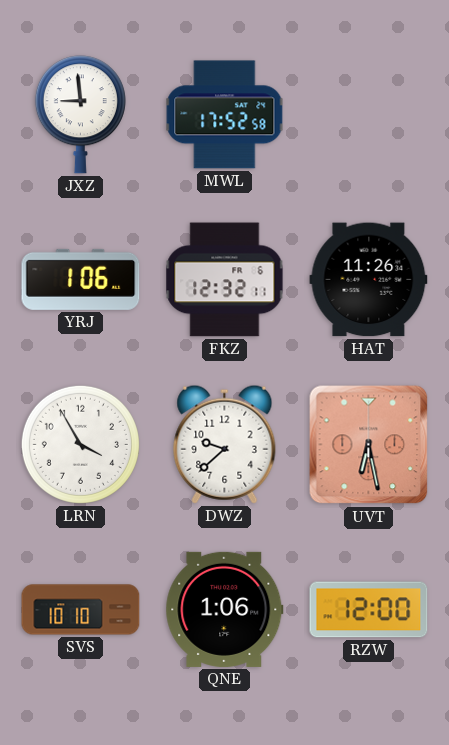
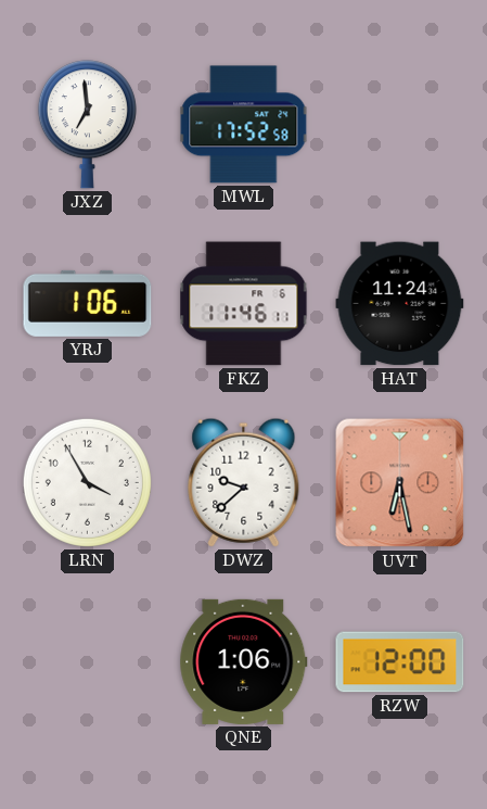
JXZ: 8:59 -> 6:59
FKZ: 12:32 -> 11:46
HAT: 11:26 -> 11:24
SVS: 10:10 -> none
